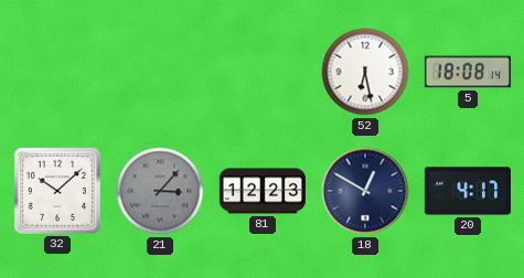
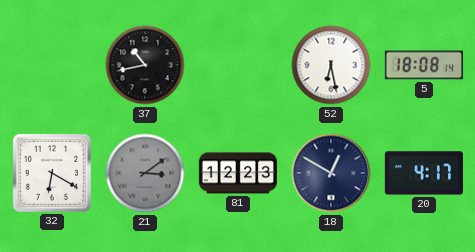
37: none -> 10:43
32: 10:08 -> 6:20
21: 3:07 -> 3:09
